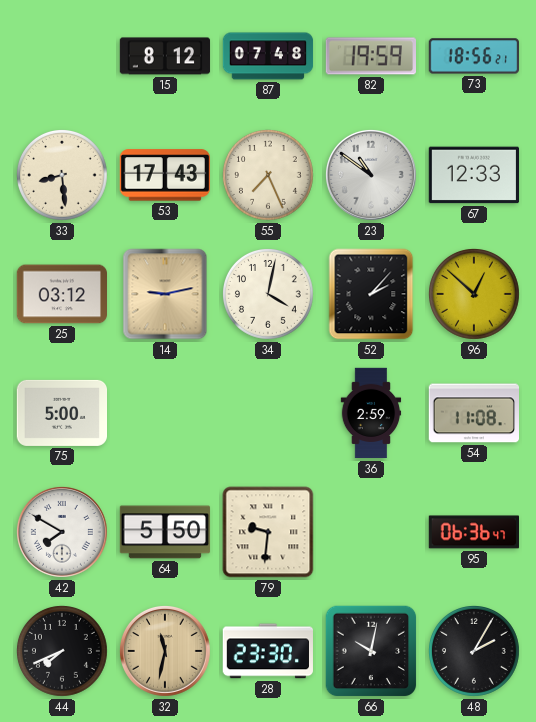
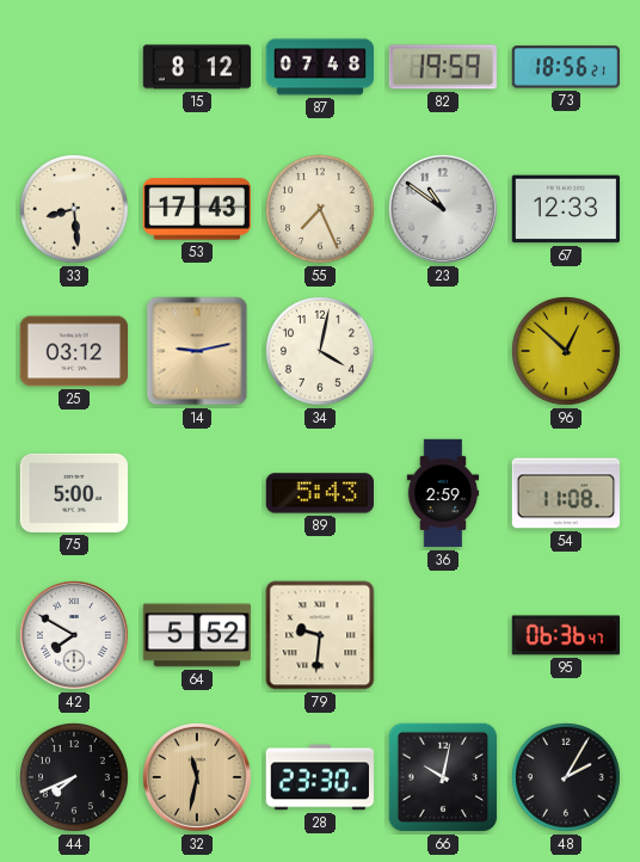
52: 2:07 -> none
89: none -> 5:43
64: 5:50 -> 5:52
